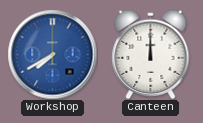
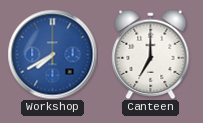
Canteen: 12:00 -> 7:00
